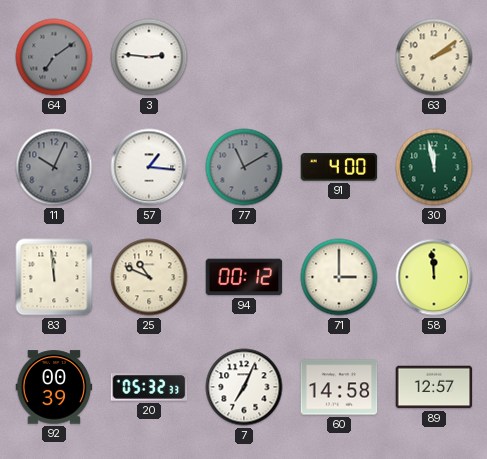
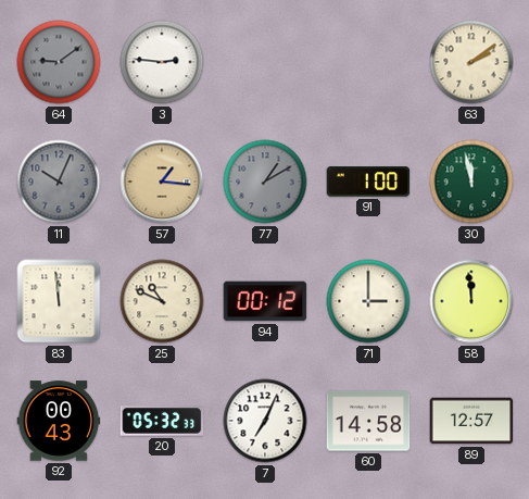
64: 7:09 -> 9:09
57 dial: white -> champagne
77: 11:10 -> 1:10
91: 4:00 -> 1:00
92: 00:39 -> 00:43
